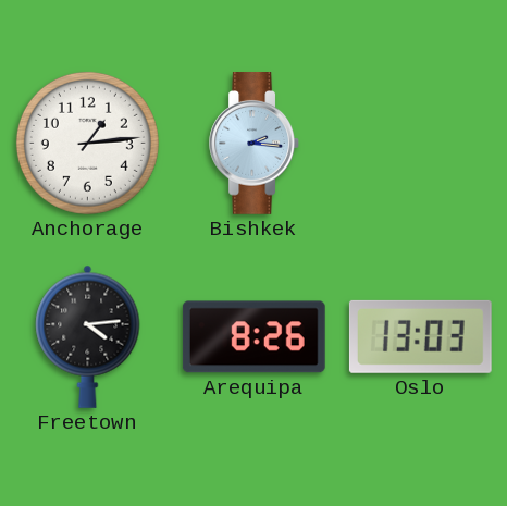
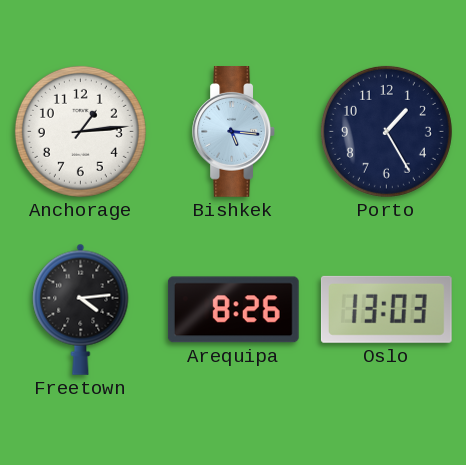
Bishkek: 2:16 -> 5:16
Porto: none -> 1:25
